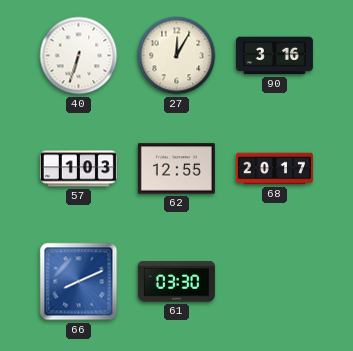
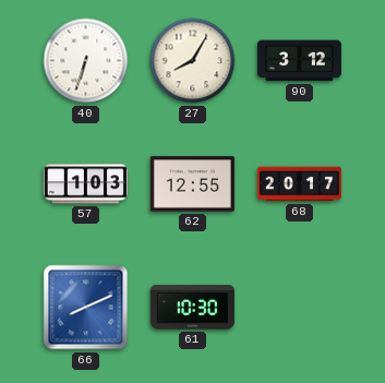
27: 12:05 -> 8:05
90: 3:16 -> 3:12
61: 03:30 -> 10:30
